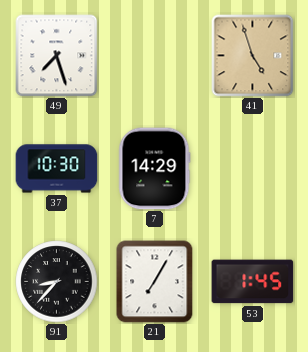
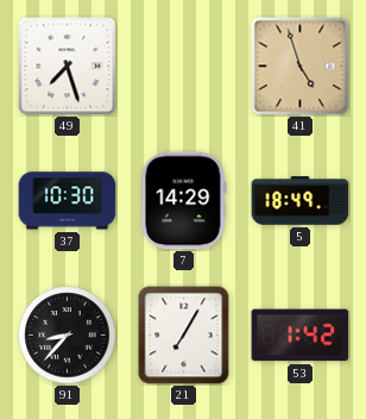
5: none -> 18:49
53: 1:45 -> 1:42
